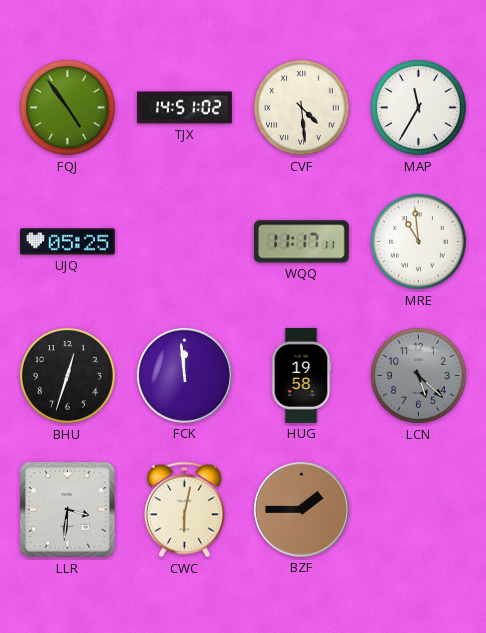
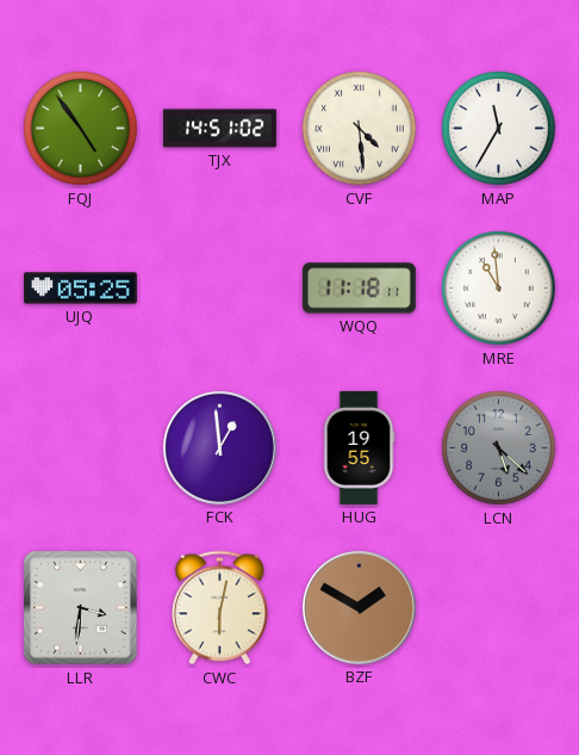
WQQ: 11:17 -> 11:18
BHU: 12:33 -> none
FCK: 11:59 -> 12:59
HUG: 19:58 -> 19:55
BZF: 1:45 -> 1:50
